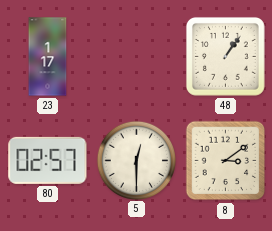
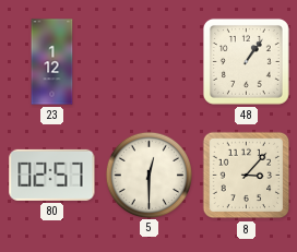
23: 1:17 -> 1:12
8: 3:09 -> 3:07
